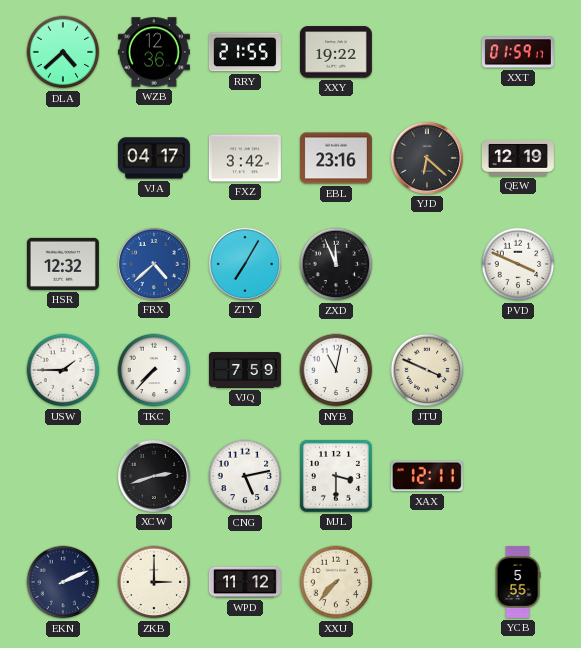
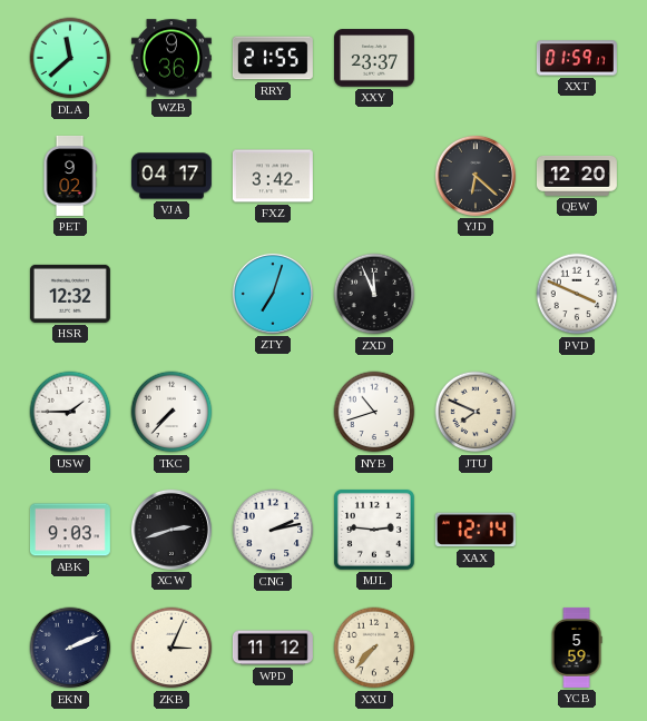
DLA: 4:38 -> 11:38
WZB: 12:36 -> 9:36
XXY: 19:22 -> 23:37
PET: none -> 9:02
EBL: 23:16 -> none
QEW: 12:19 -> 12:20
FRX: 4:38 -> none
ZTY: 7:05 -> 7:03
VJQ: 7:59 -> none
NYB: 11:02 -> 10:42
JTU: 3:49 -> 7:49
ABK: none -> 9:03
CNG: 5:13 -> 2:13
MJL: 3:30 -> 2:46
XAX: 12:11 -> 12:14
ZKB: 3:00 -> 3:04
YCB: 5:55 -> 5:59
